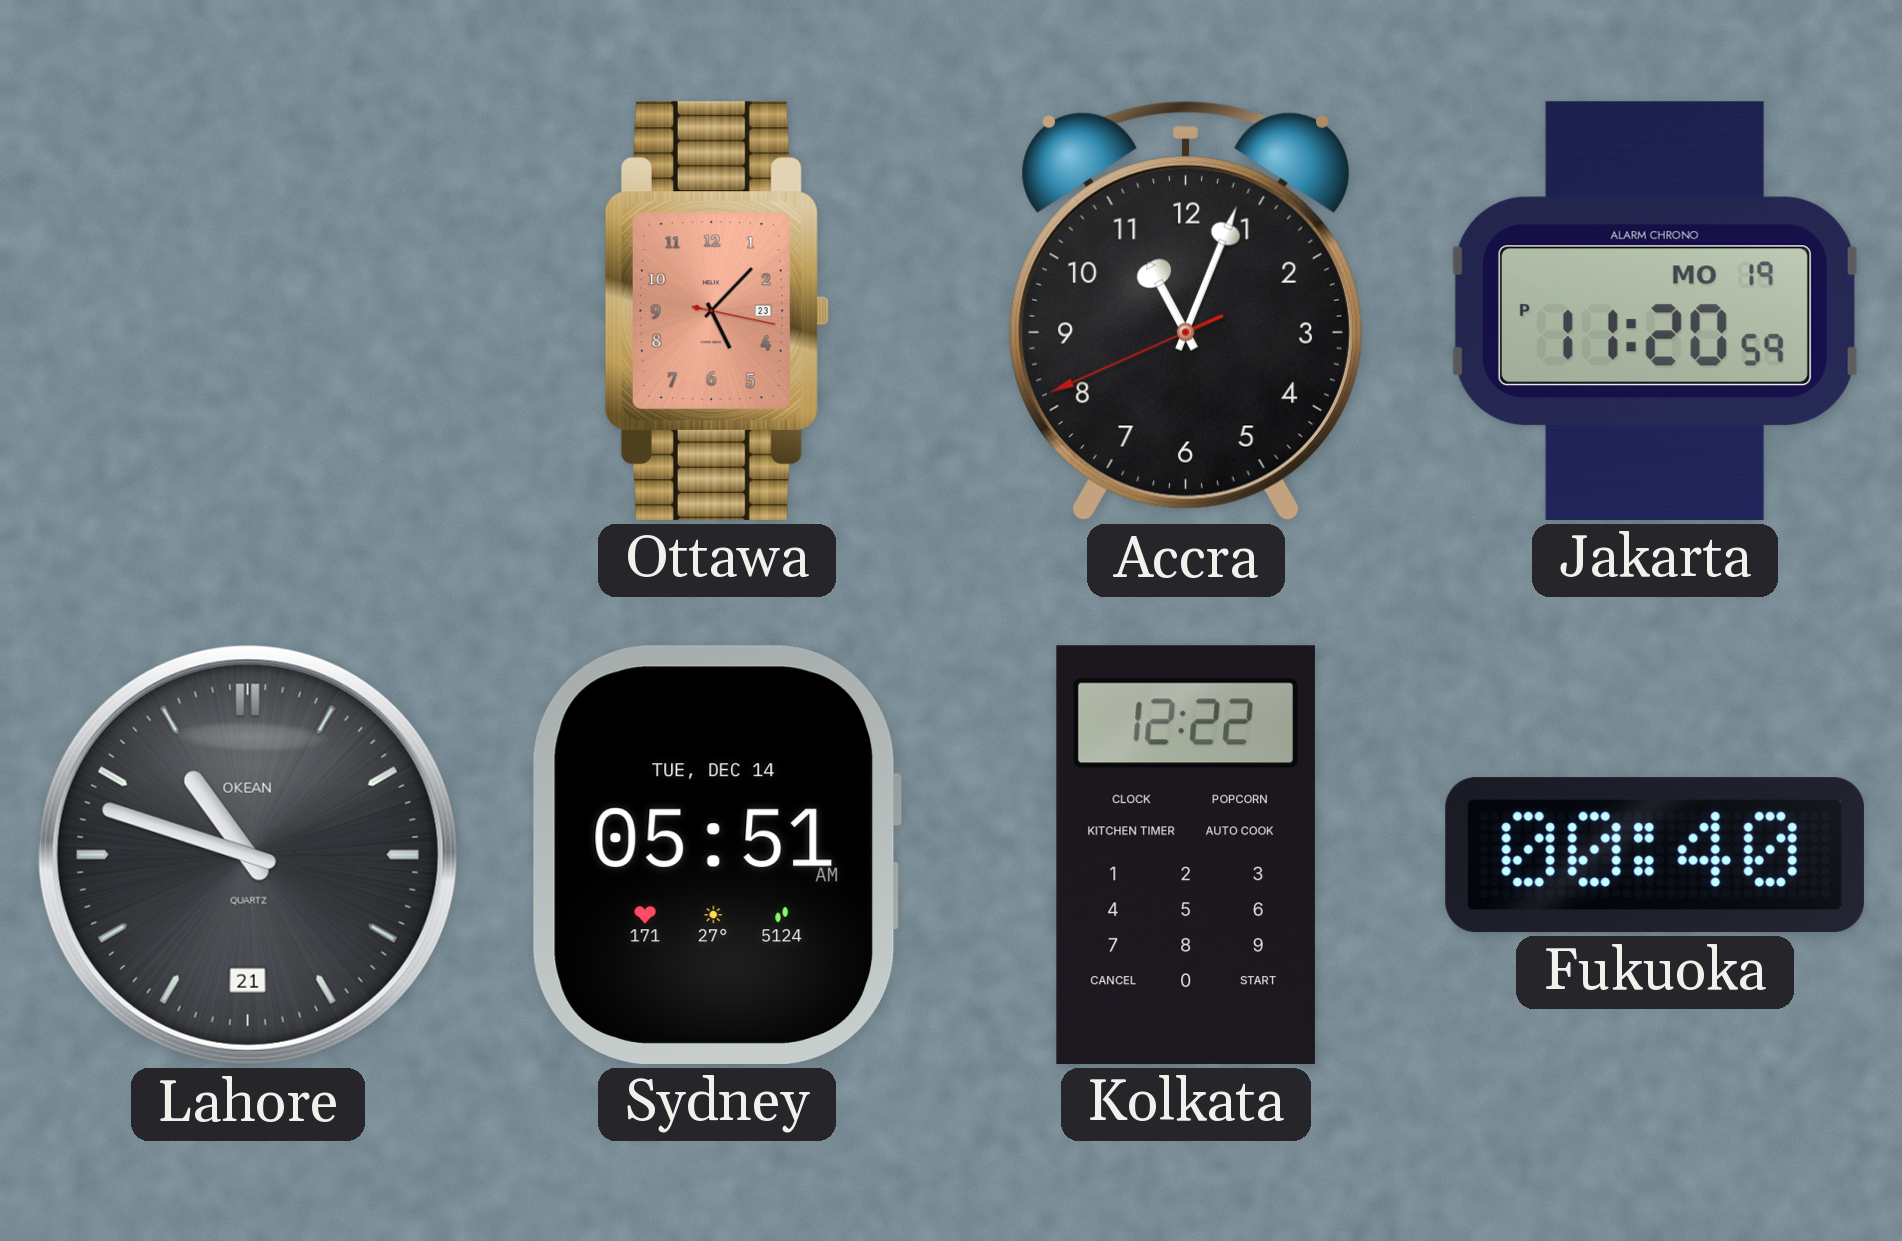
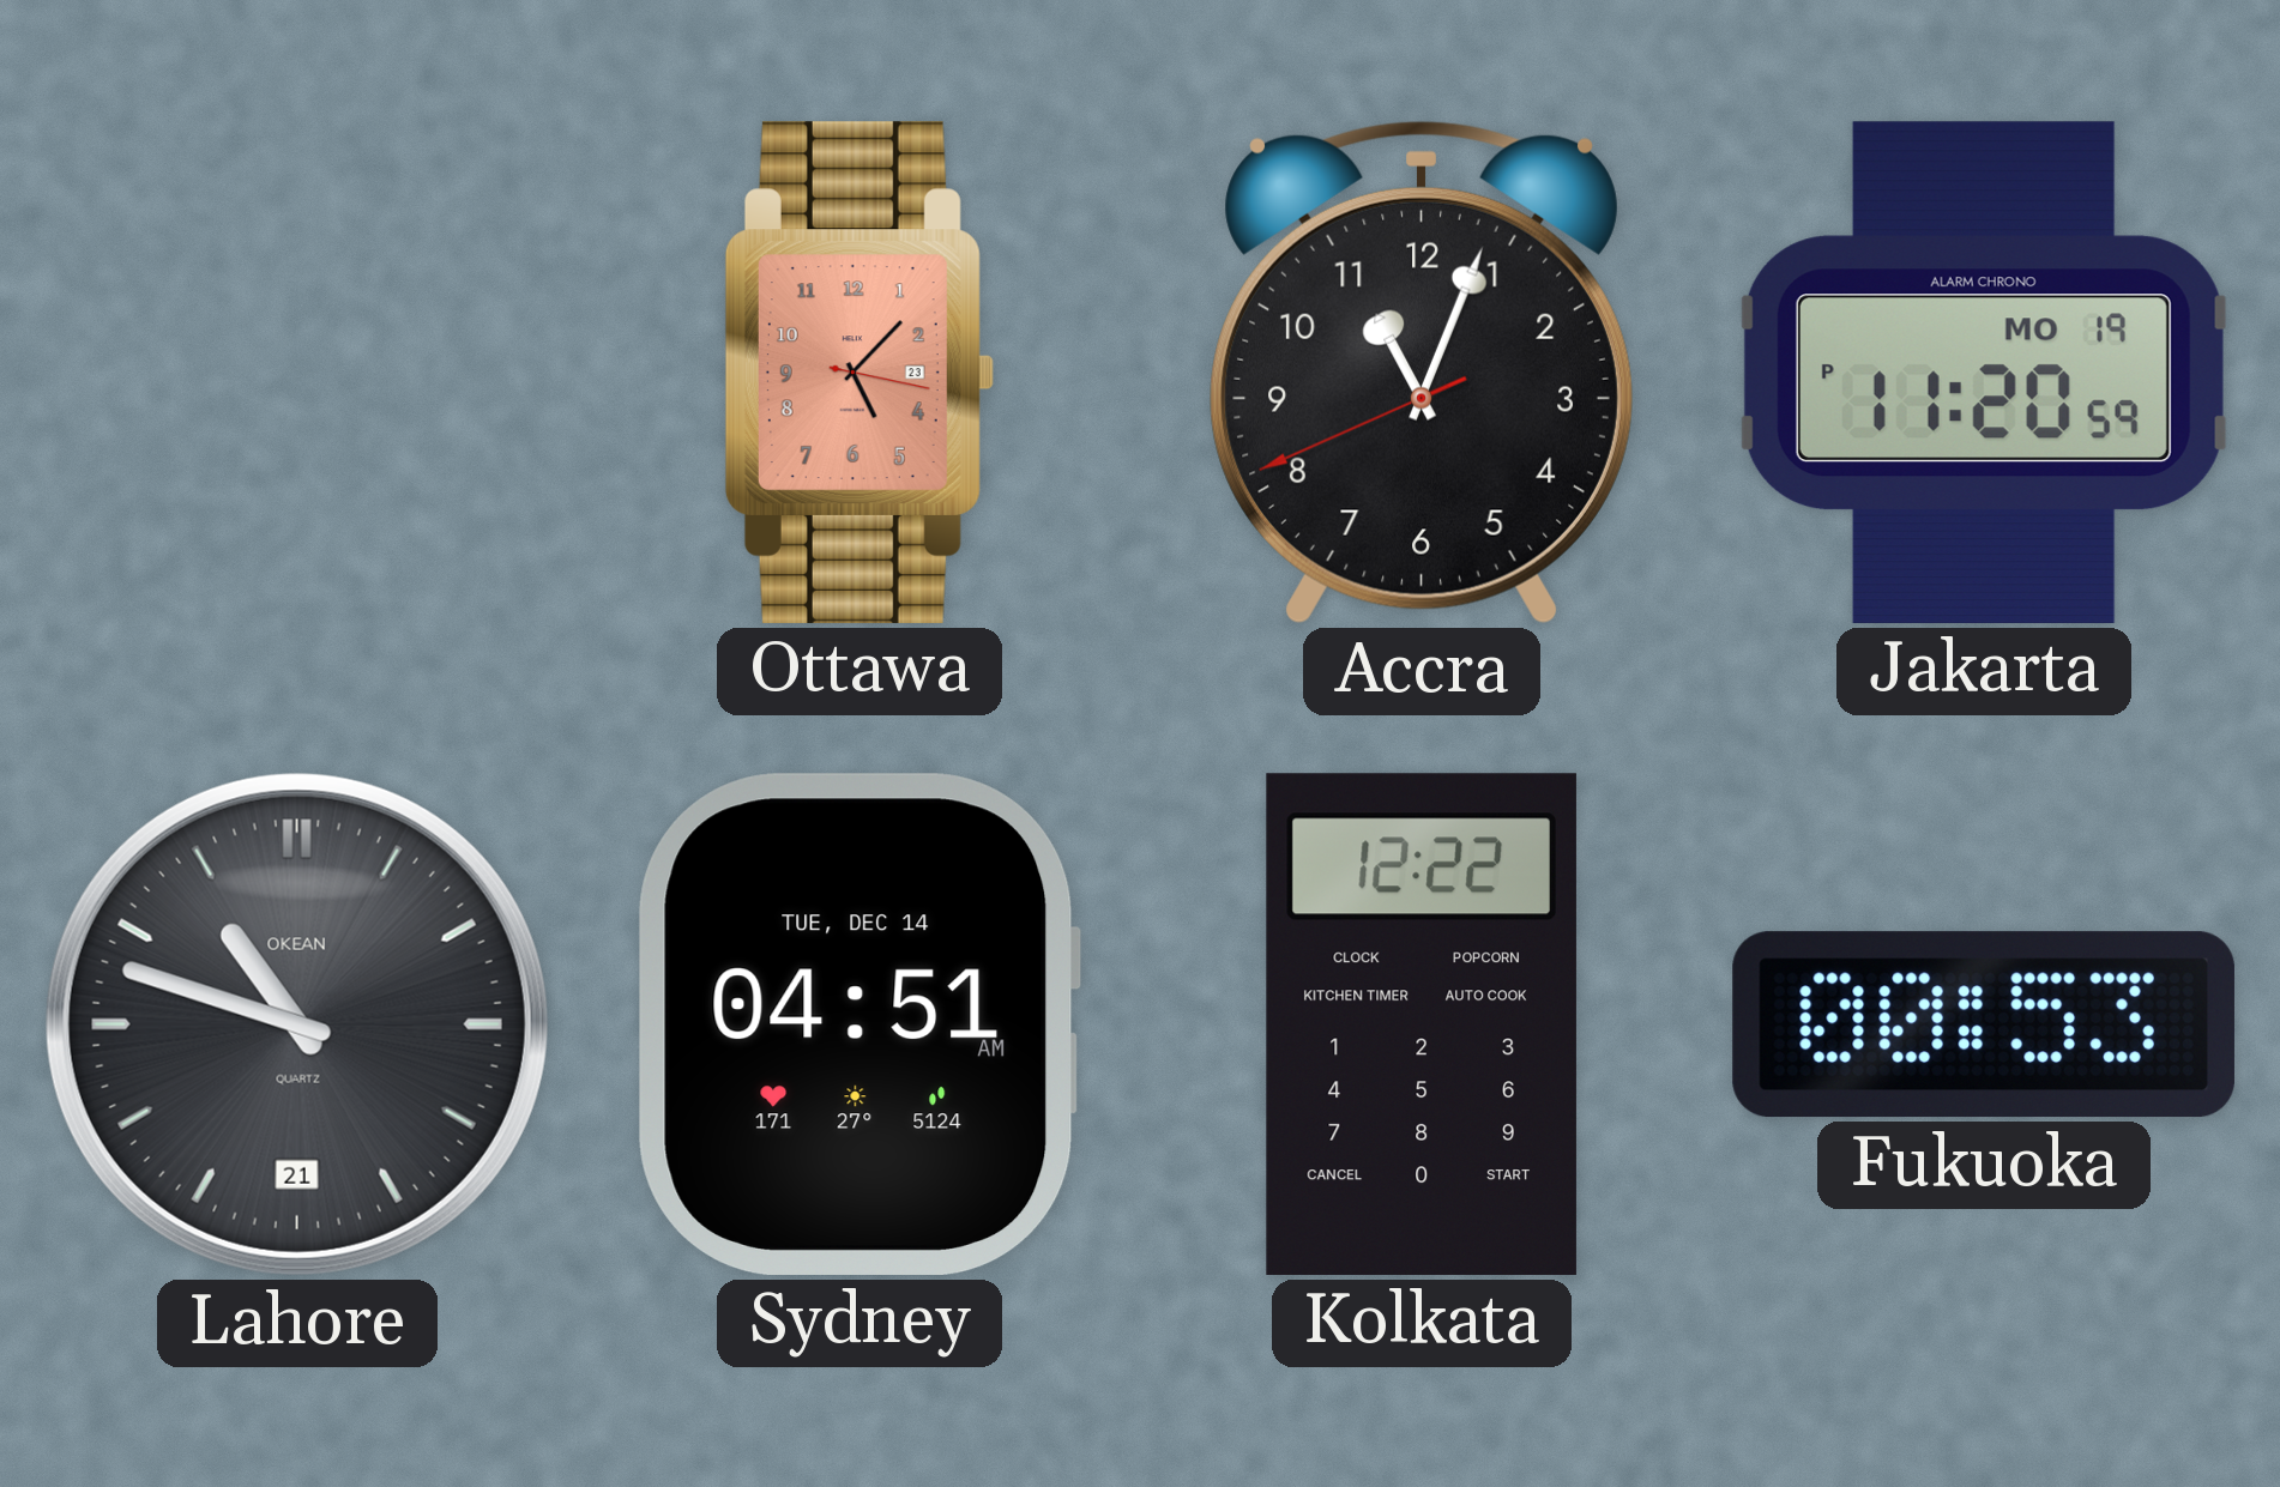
Sydney: 05:51 -> 04:51
Fukuoka: 00:40 -> 00:53
